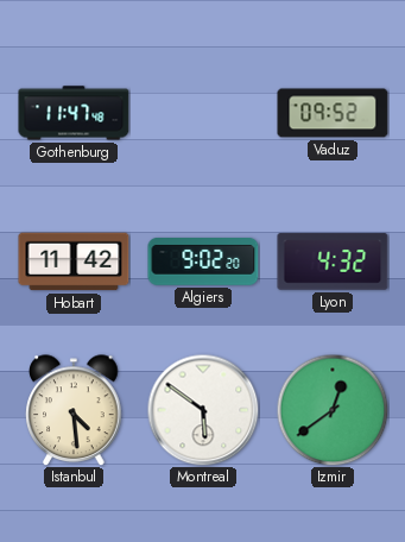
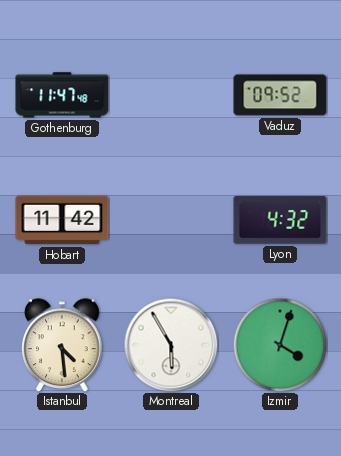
Algiers: 9:02 -> none
Montreal: 5:51 -> 5:55
Izmir: 12:39 -> 4:03
